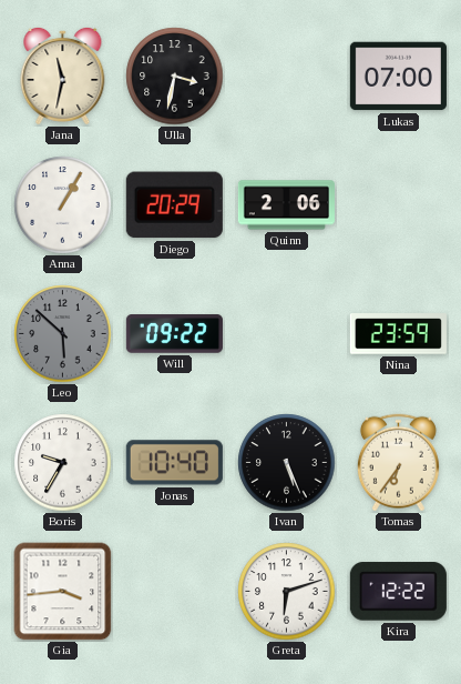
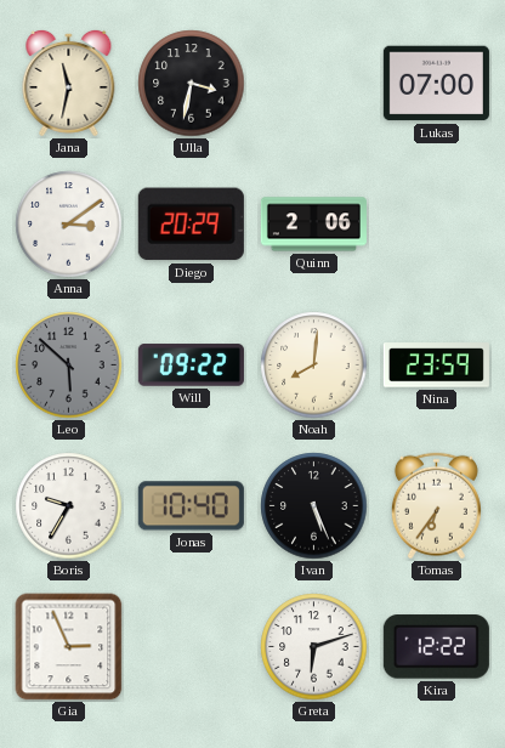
Anna: 1:05 -> 3:09
Noah: none -> 8:01
Gia: 3:44 -> 2:56
